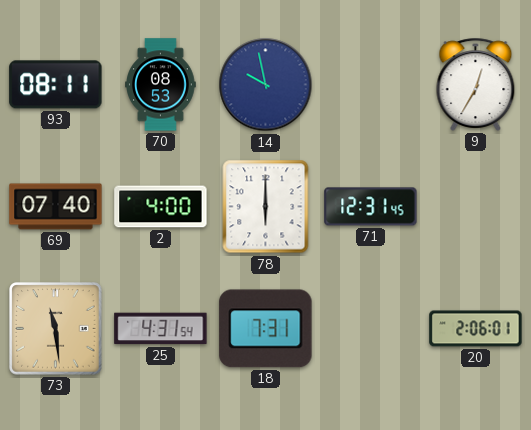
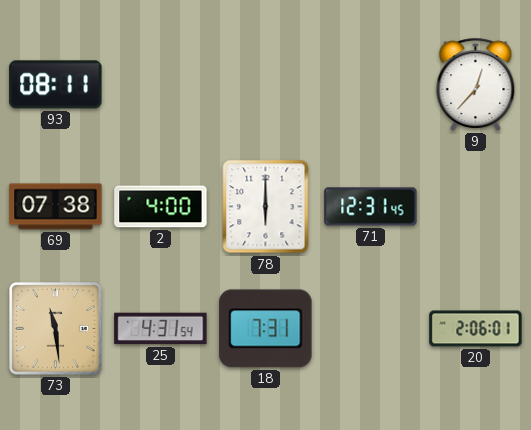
70: 08:53 -> none
14: 9:58 -> none
9: 12:35 -> 12:37
69: 07:40 -> 07:38
